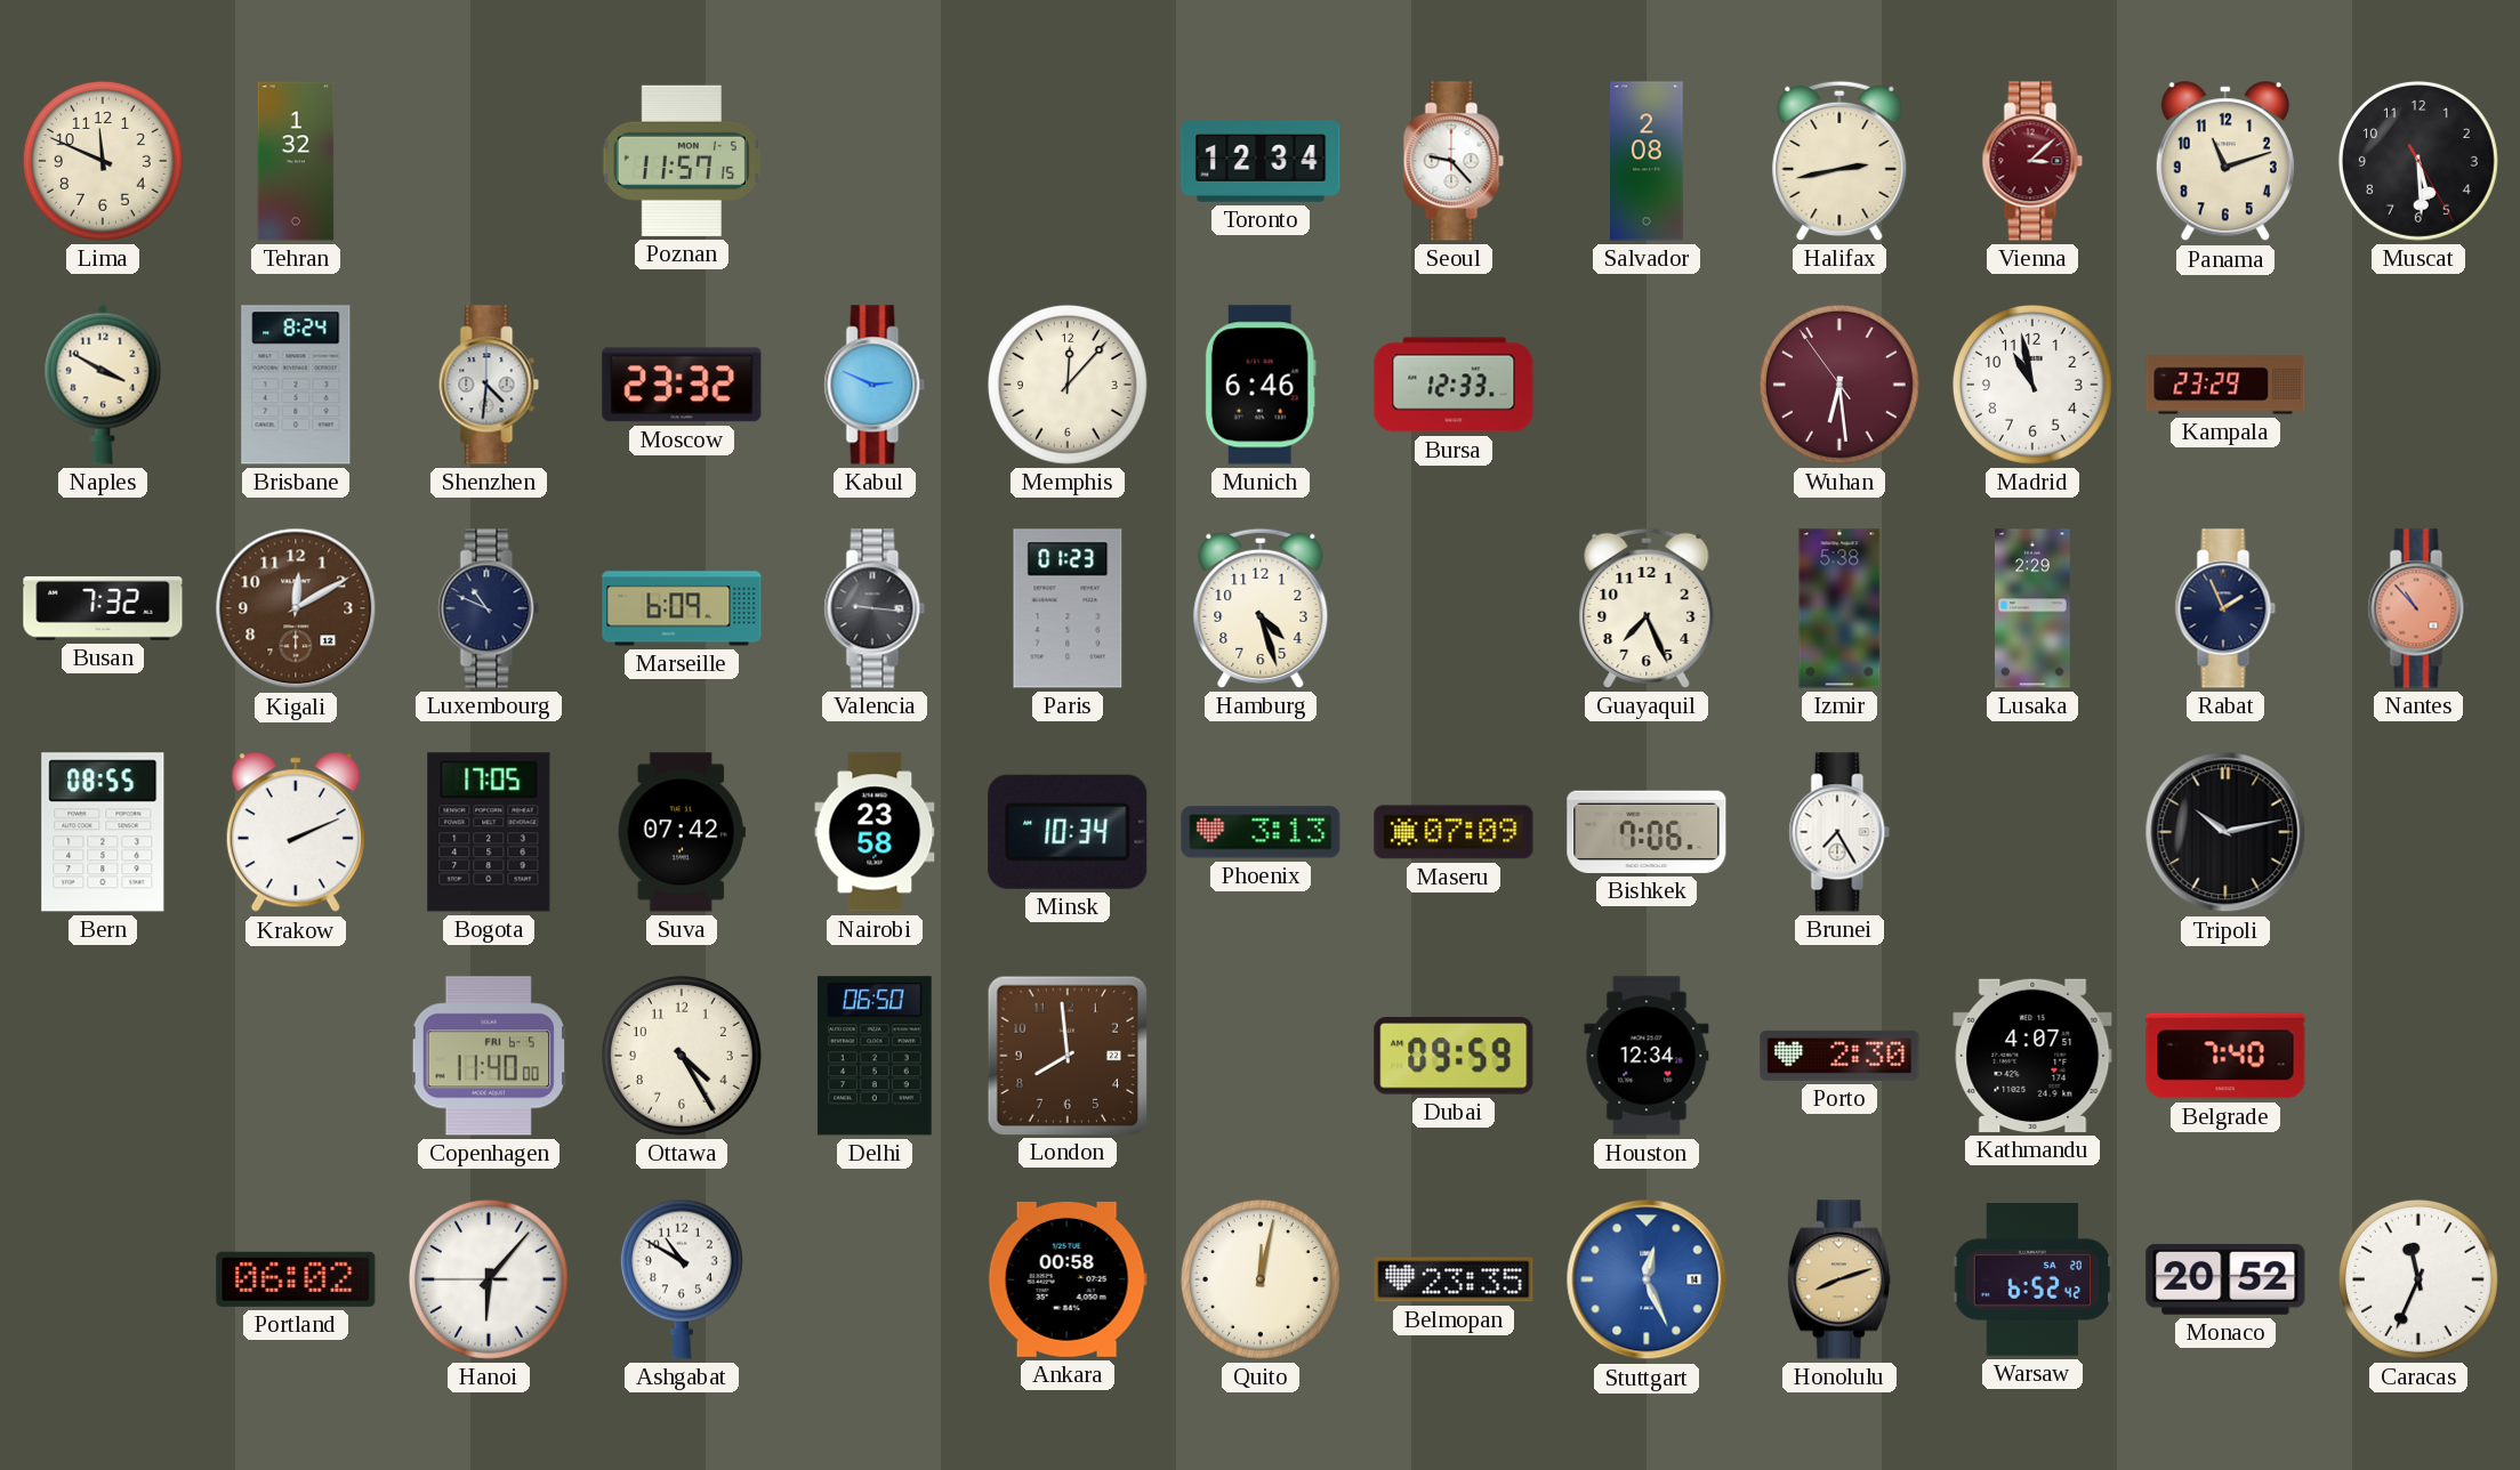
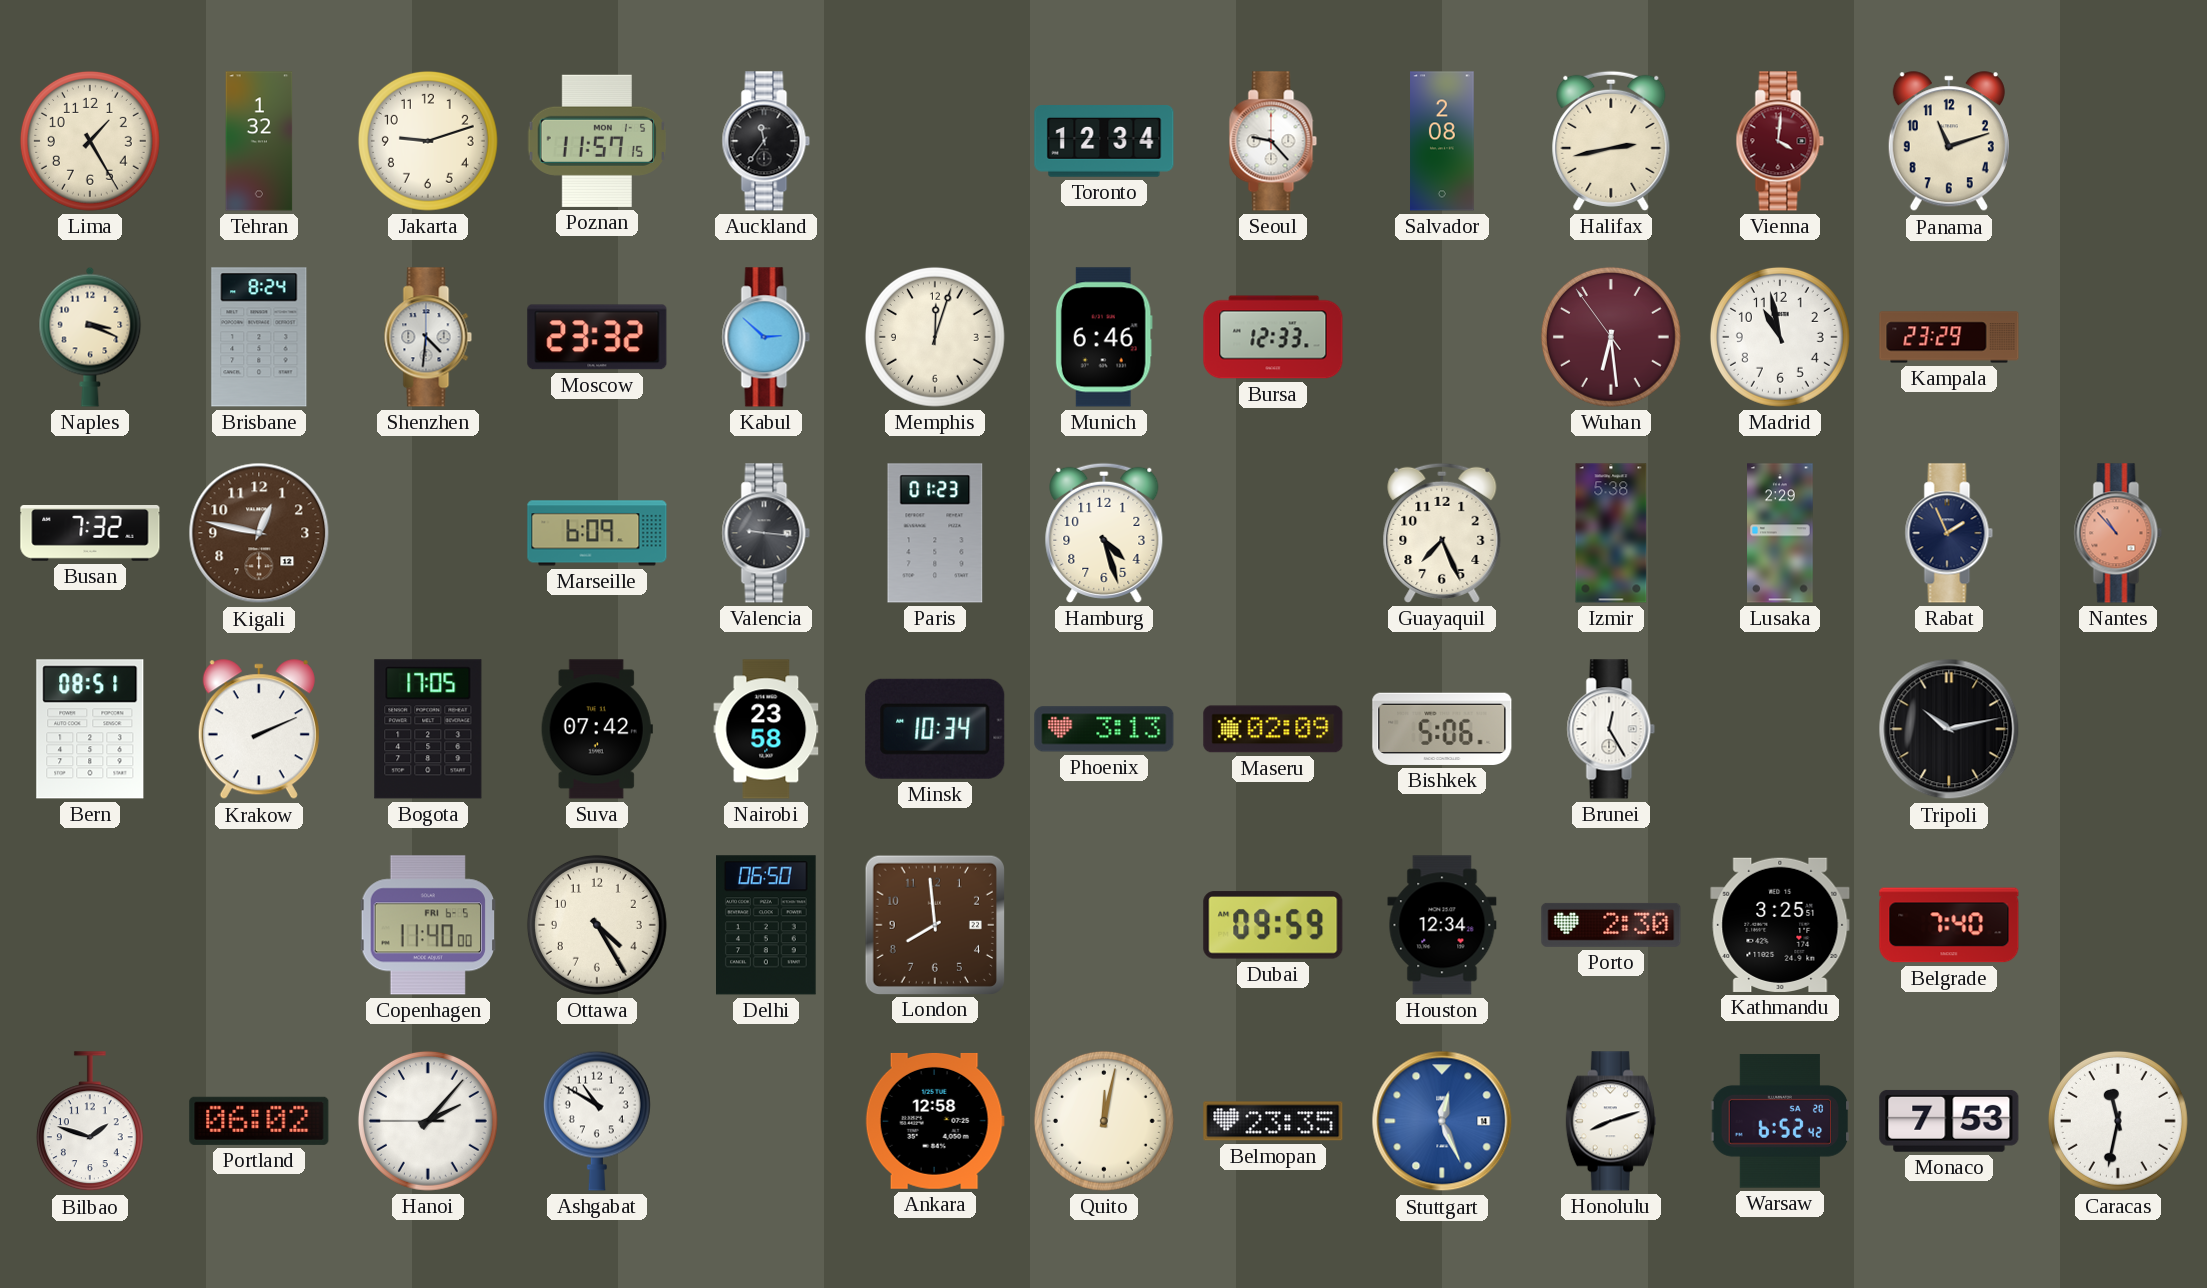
Lima: 11:49 -> 1:25
Jakarta: none -> 9:12
Auckland: none -> 11:36
Vienna: 3:08 -> 4:01
Muscat: 5:29 -> none
Naples: 3:50 -> 3:19
Kabul: 2:49 -> 2:52
Memphis: 12:07 -> 12:03
Kigali: 12:10 -> 12:47
Luxembourg: 10:49 -> none
Bern: 08:55 -> 08:51
Maseru: 07:09 -> 02:09
Bishkek: 7:06 -> 5:06
Brunei: 7:25 -> 12:25
Kathmandu: 4:07 -> 3:25
Bilbao: none -> 1:48
Hanoi: 6:06 -> 2:06
Ankara: 00:58 -> 12:58
Honolulu dial: champagne -> white
Monaco: 20:52 -> 7:53
Caracas: 11:34 -> 11:32
